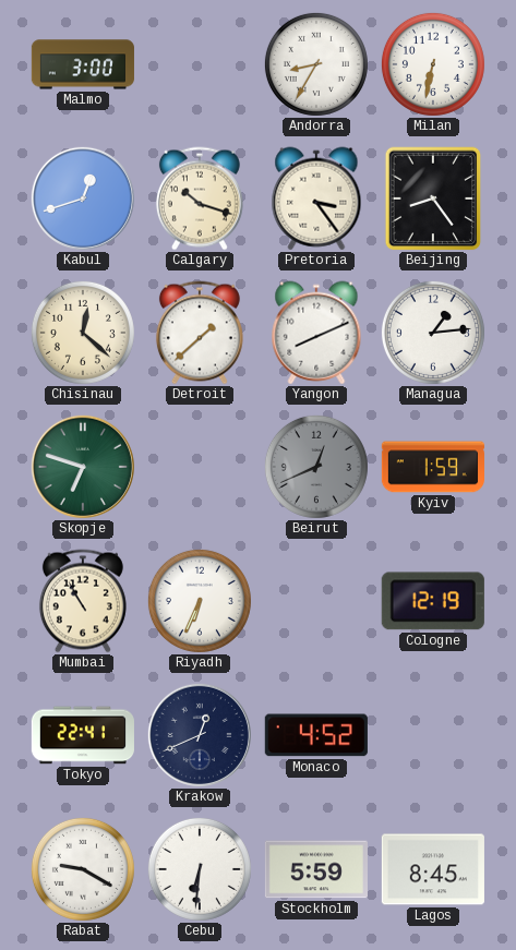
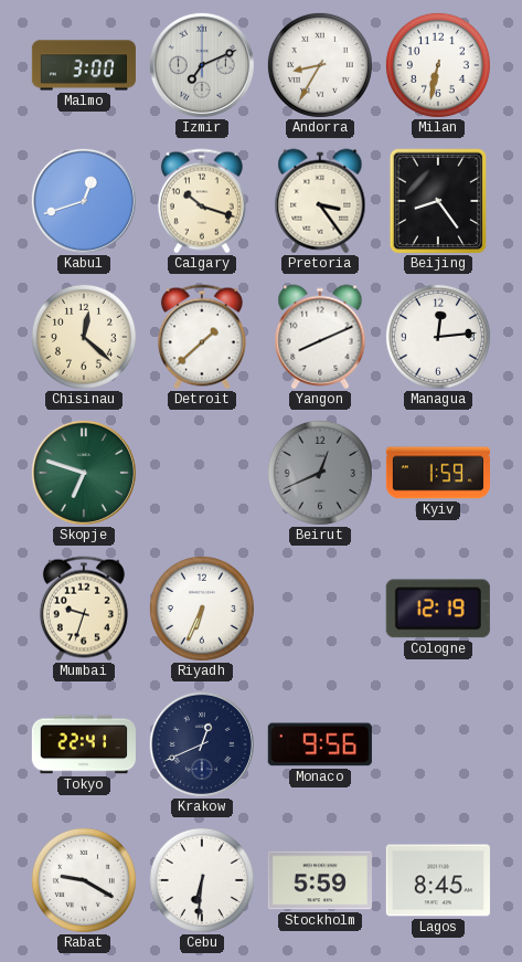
Izmir: none -> 7:11
Managua: 1:14 -> 12:14
Mumbai: 10:55 -> 9:33
Monaco: 4:52 -> 9:56
